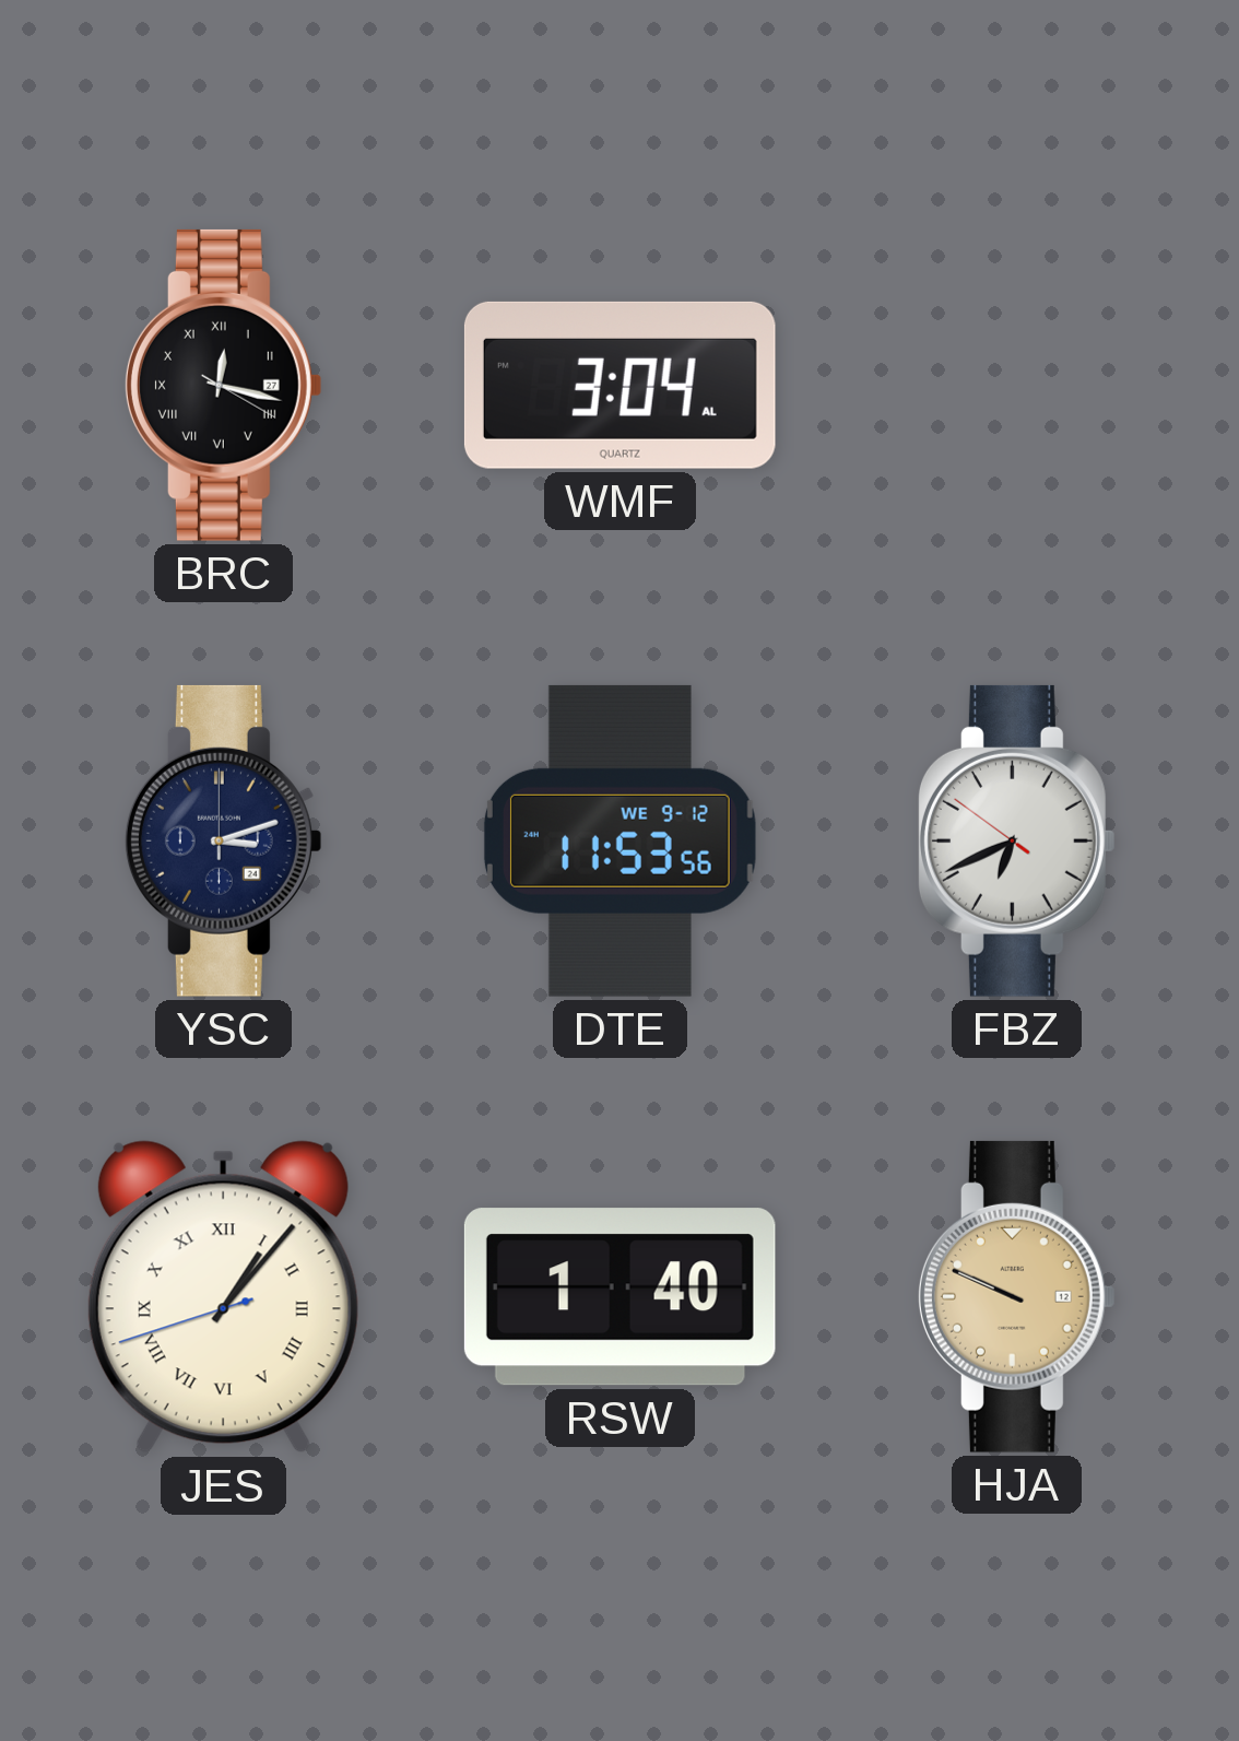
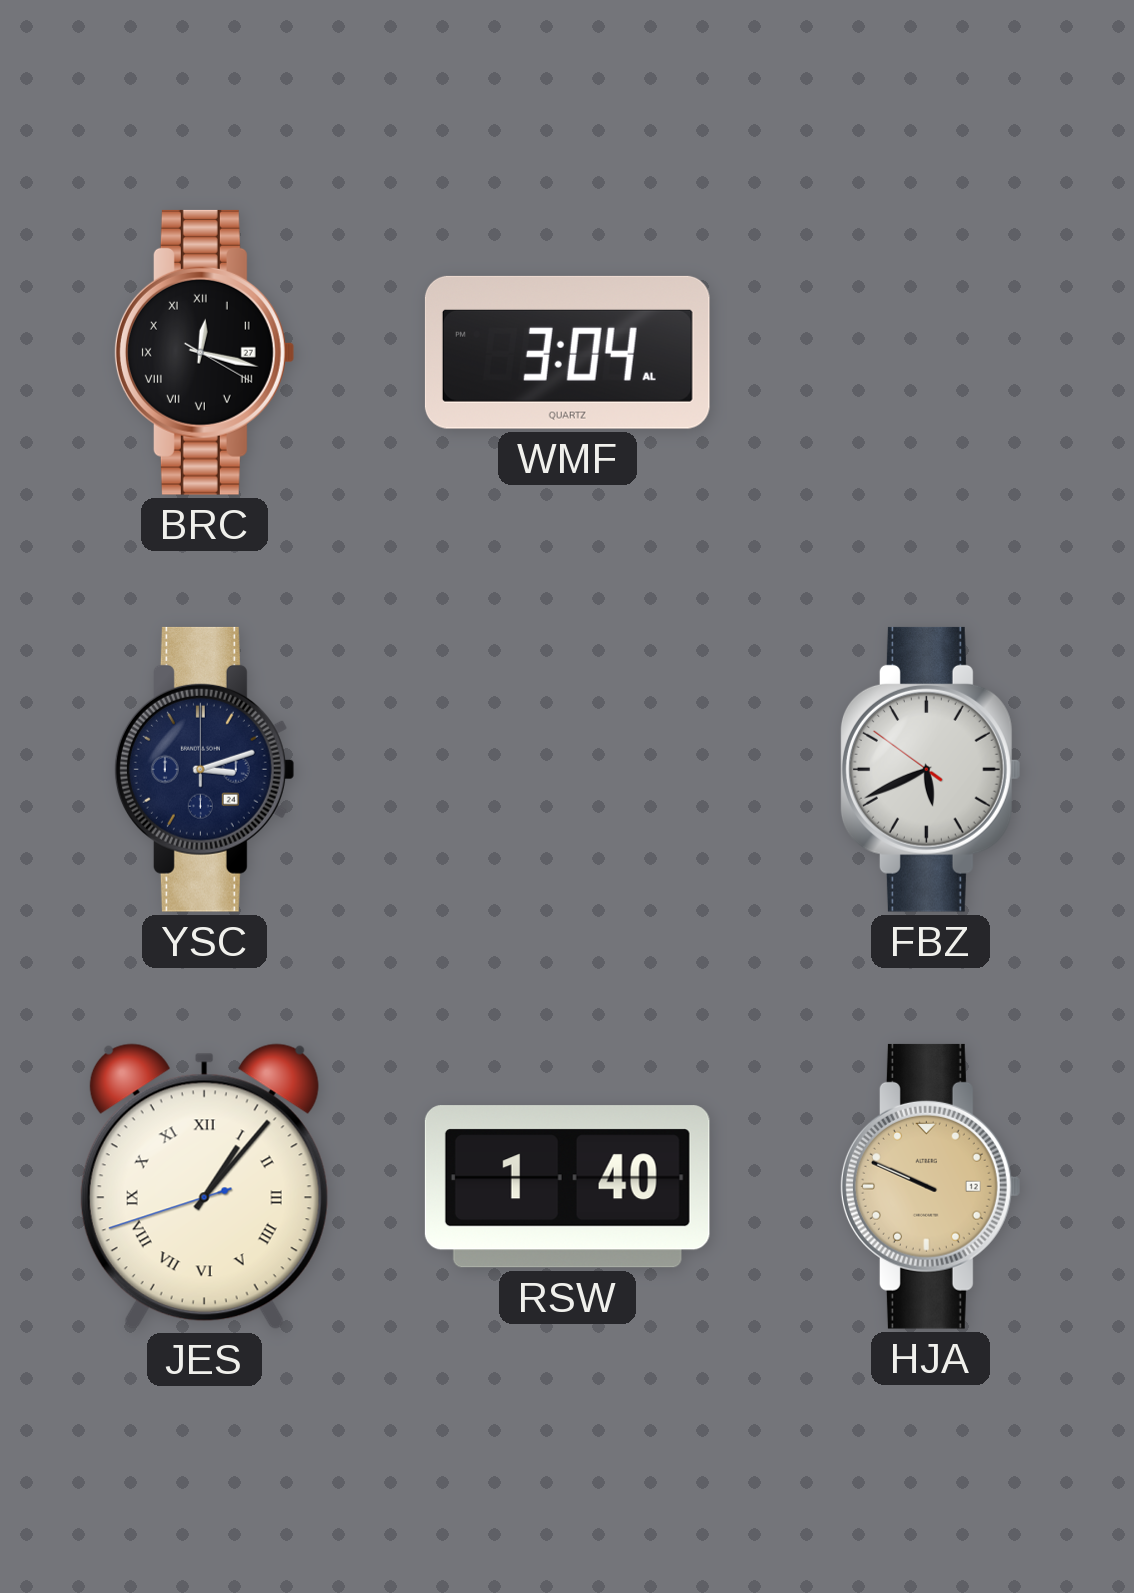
DTE: 11:53 -> none
FBZ: 6:40 -> 5:40
